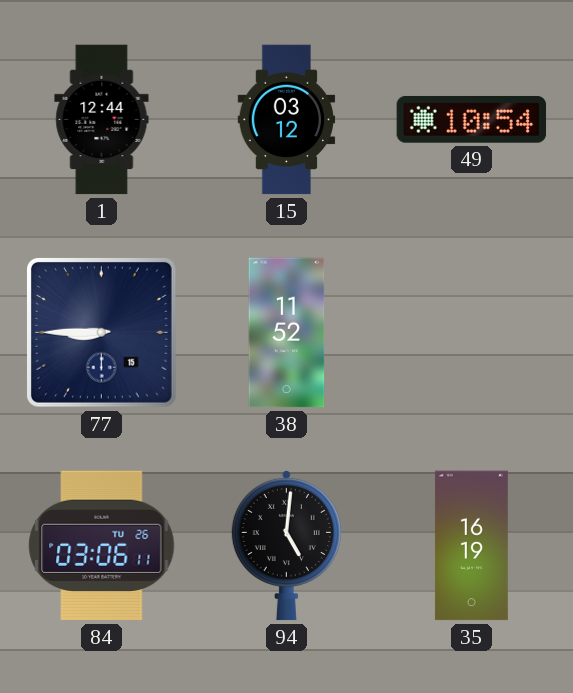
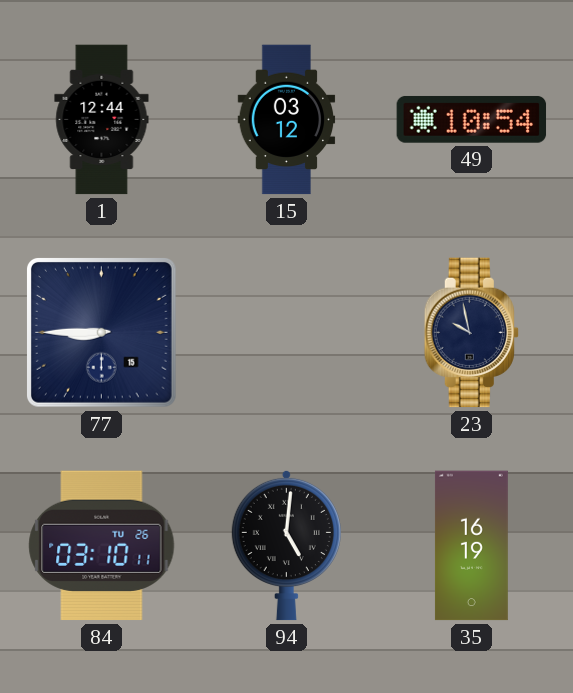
38: 11:52 -> none
23: none -> 9:58
84: 03:06 -> 03:10
